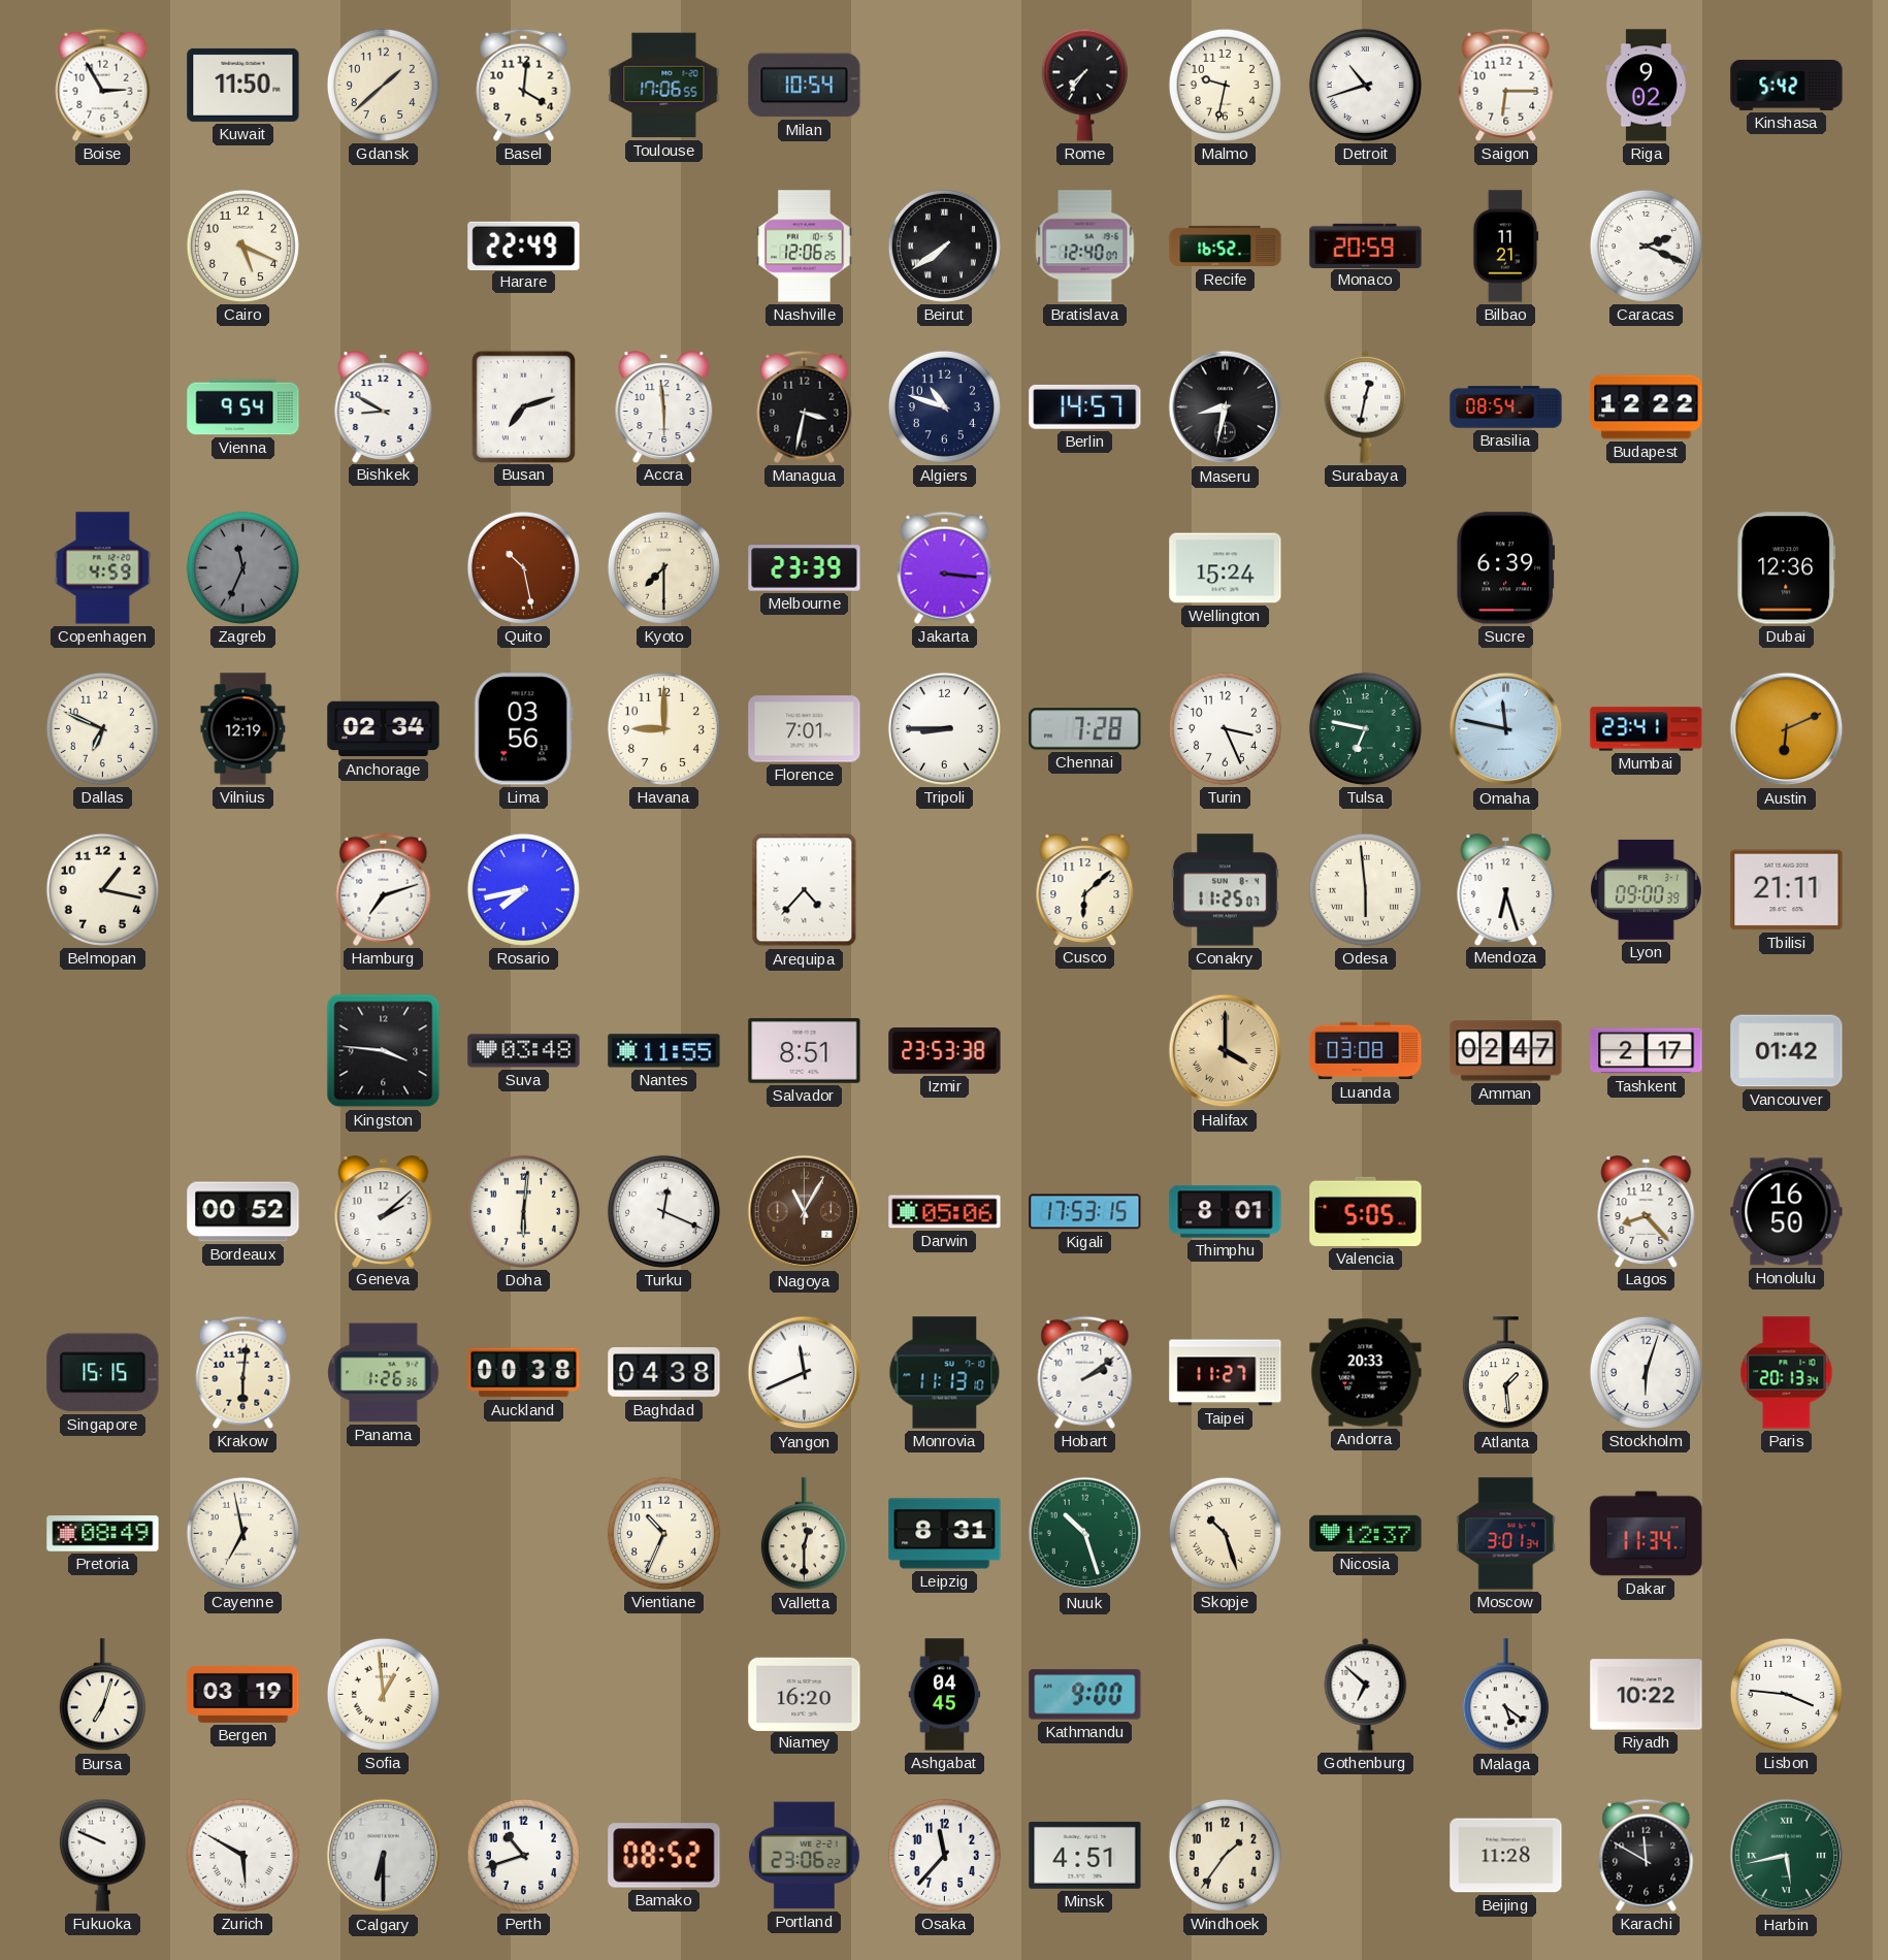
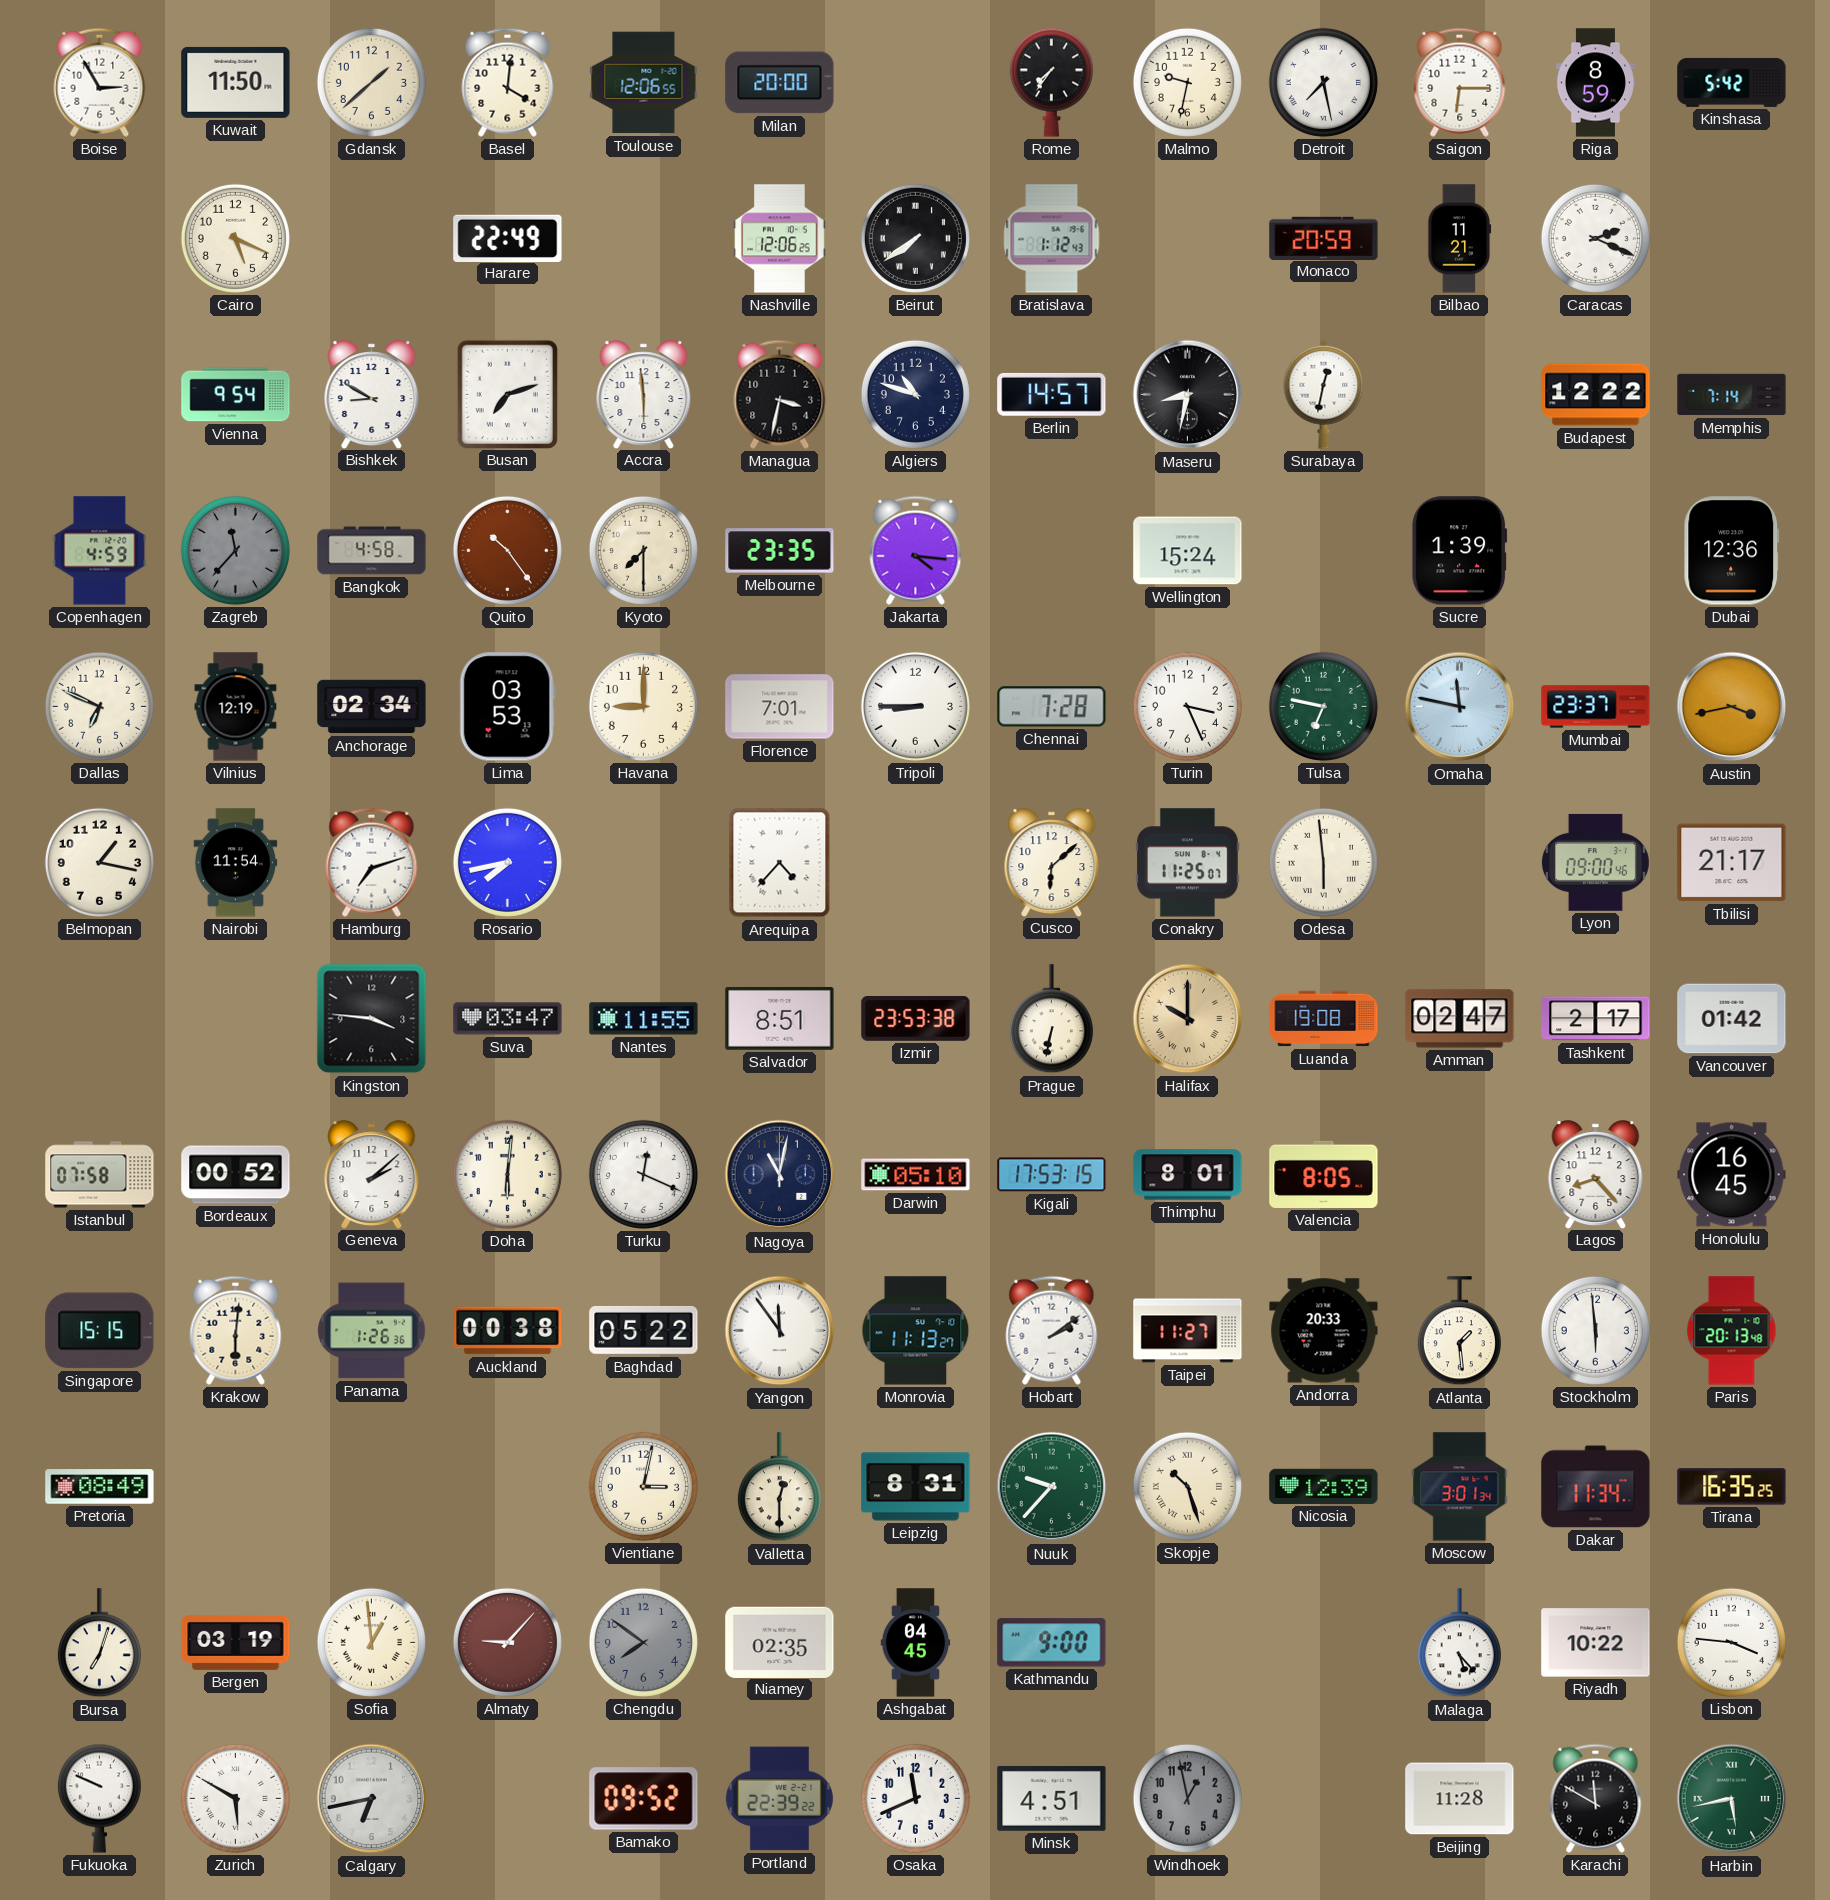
Toulouse: 17:06 -> 12:06
Milan: 10:54 -> 20:00
Detroit: 10:42 -> 7:28
Riga: 9:02 -> 8:59
Bratislava: 12:40 -> 1:12
Recife: 16:52 -> none
Brasilia: 08:54 -> none
Memphis: none -> 7:14
Zagreb: 11:34 -> 11:37
Bangkok: none -> 4:58
Quito: 10:28 -> 10:24
Melbourne: 23:39 -> 23:35
Jakarta: 3:16 -> 4:16
Sucre: 6:39 -> 1:39
Lima: 03:56 -> 03:53
Mumbai: 23:41 -> 23:37
Austin: 6:11 -> 3:43
Nairobi: none -> 11:54
Mendoza: 6:27 -> none
Lyon: 09:00:39 -> 09:00:46
Tbilisi: 21:11 -> 21:17
Suva: 03:48 -> 03:47
Prague: none -> 6:32
Halifax: 4:00 -> 10:00
Luanda: 03:08 -> 19:08
Istanbul: none -> 07:58
Nagoya: 11:05 -> 11:02
Nagoya dial: brown -> navy
Darwin: 05:06 -> 05:10
Valencia: 5:05 -> 8:05
Honolulu: 16:50 -> 16:45
Baghdad: 04:38 -> 05:22
Yangon: 11:41 -> 11:54
Monrovia: 11:13:10 -> 11:13:27
Stockholm: 6:03 -> 5:59
Paris: 20:13:34 -> 20:13:48
Cayenne: 6:58 -> none
Vientiane: 10:34 -> 3:02
Nuuk: 10:27 -> 9:37
Nicosia: 12:37 -> 12:39
Tirana: none -> 16:35
Almaty: none -> 9:07
Chengdu: none -> 7:51
Niamey: 16:20 -> 02:35
Gothenburg: 6:52 -> none
Malaga: 5:21 -> 5:23
Calgary: 6:30 -> 6:43
Perth: 10:42 -> none
Bamako: 08:52 -> 09:52
Portland: 23:06 -> 22:39
Osaka: 11:37 -> 11:41
Windhoek: 1:36 -> 12:58
Windhoek dial: cream -> grey
